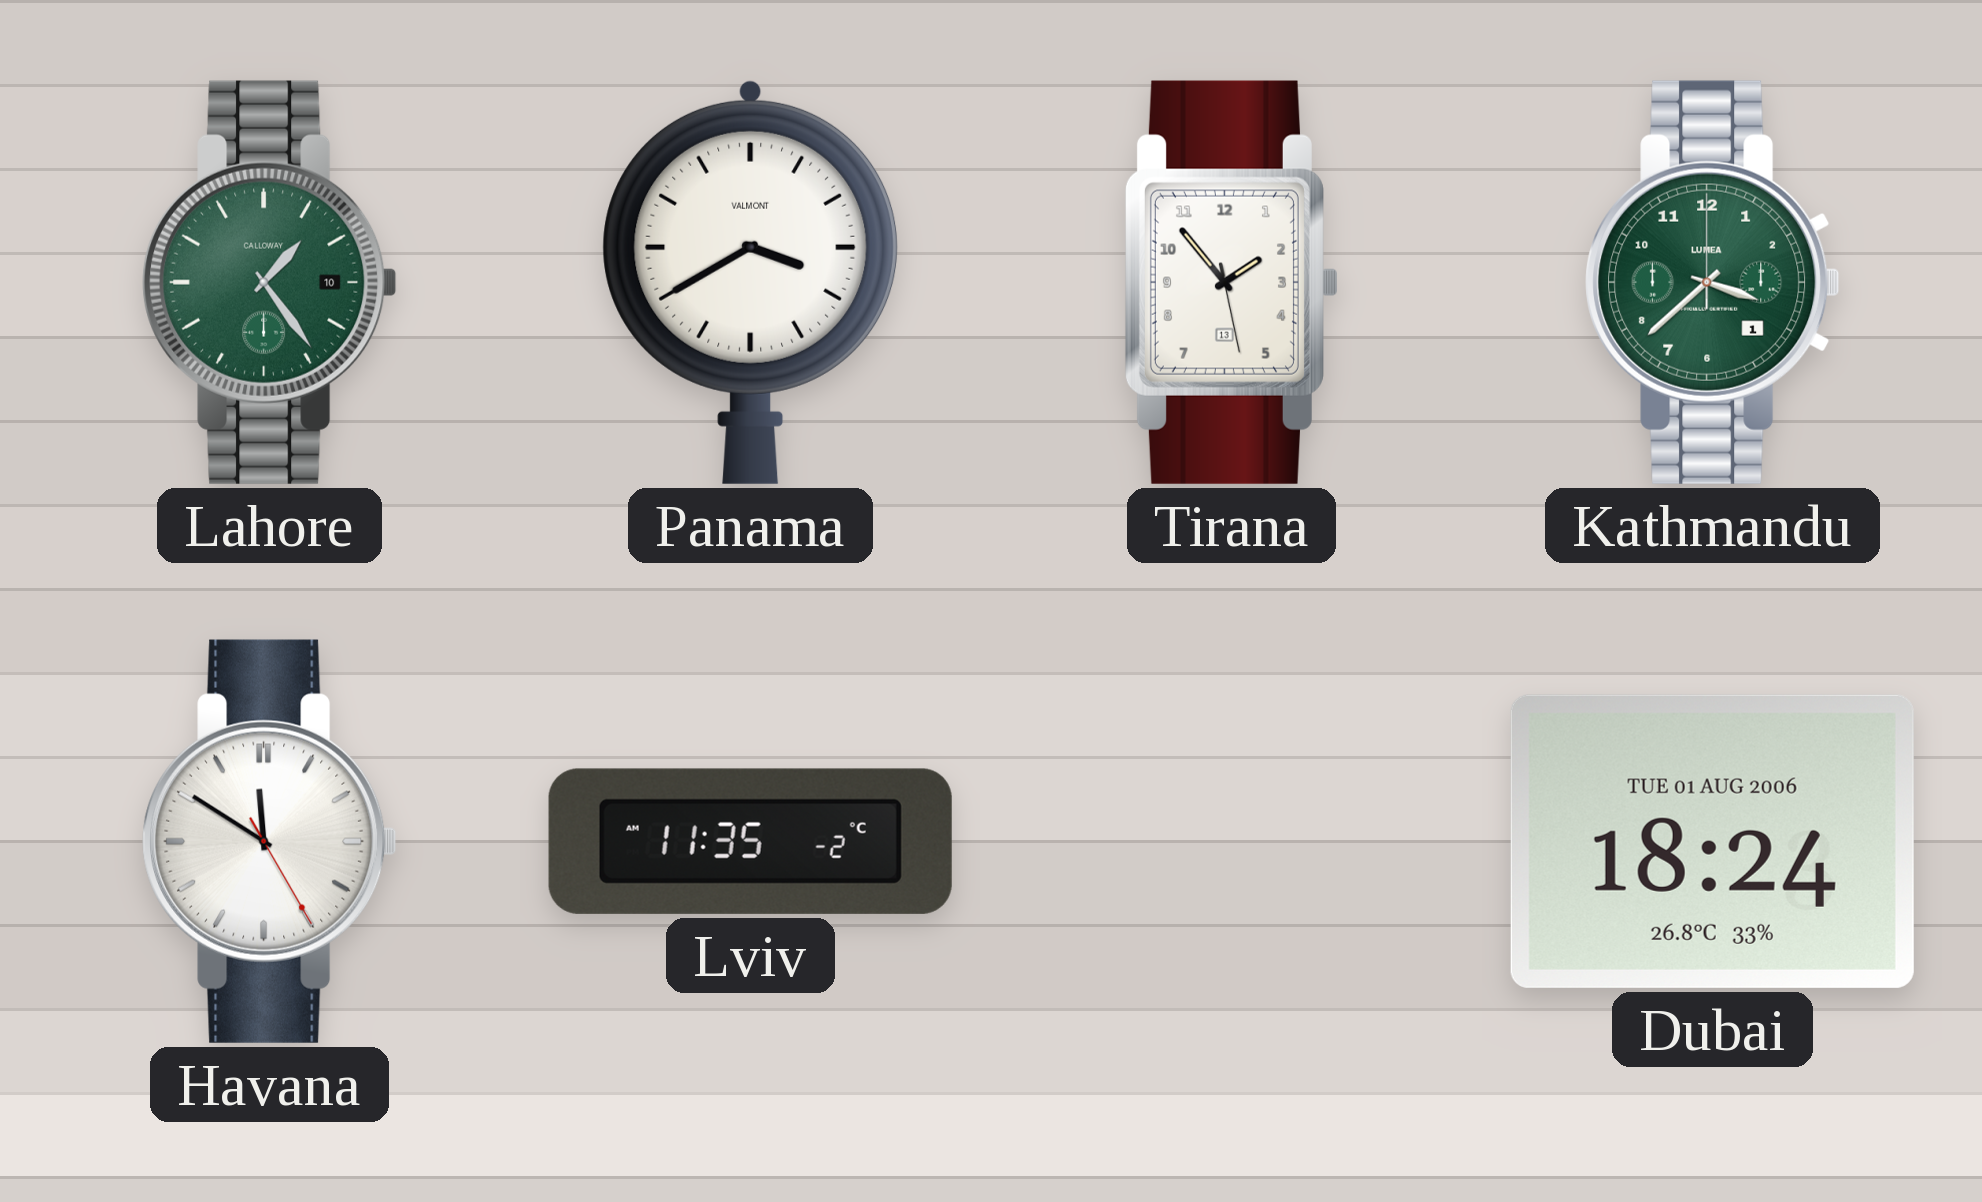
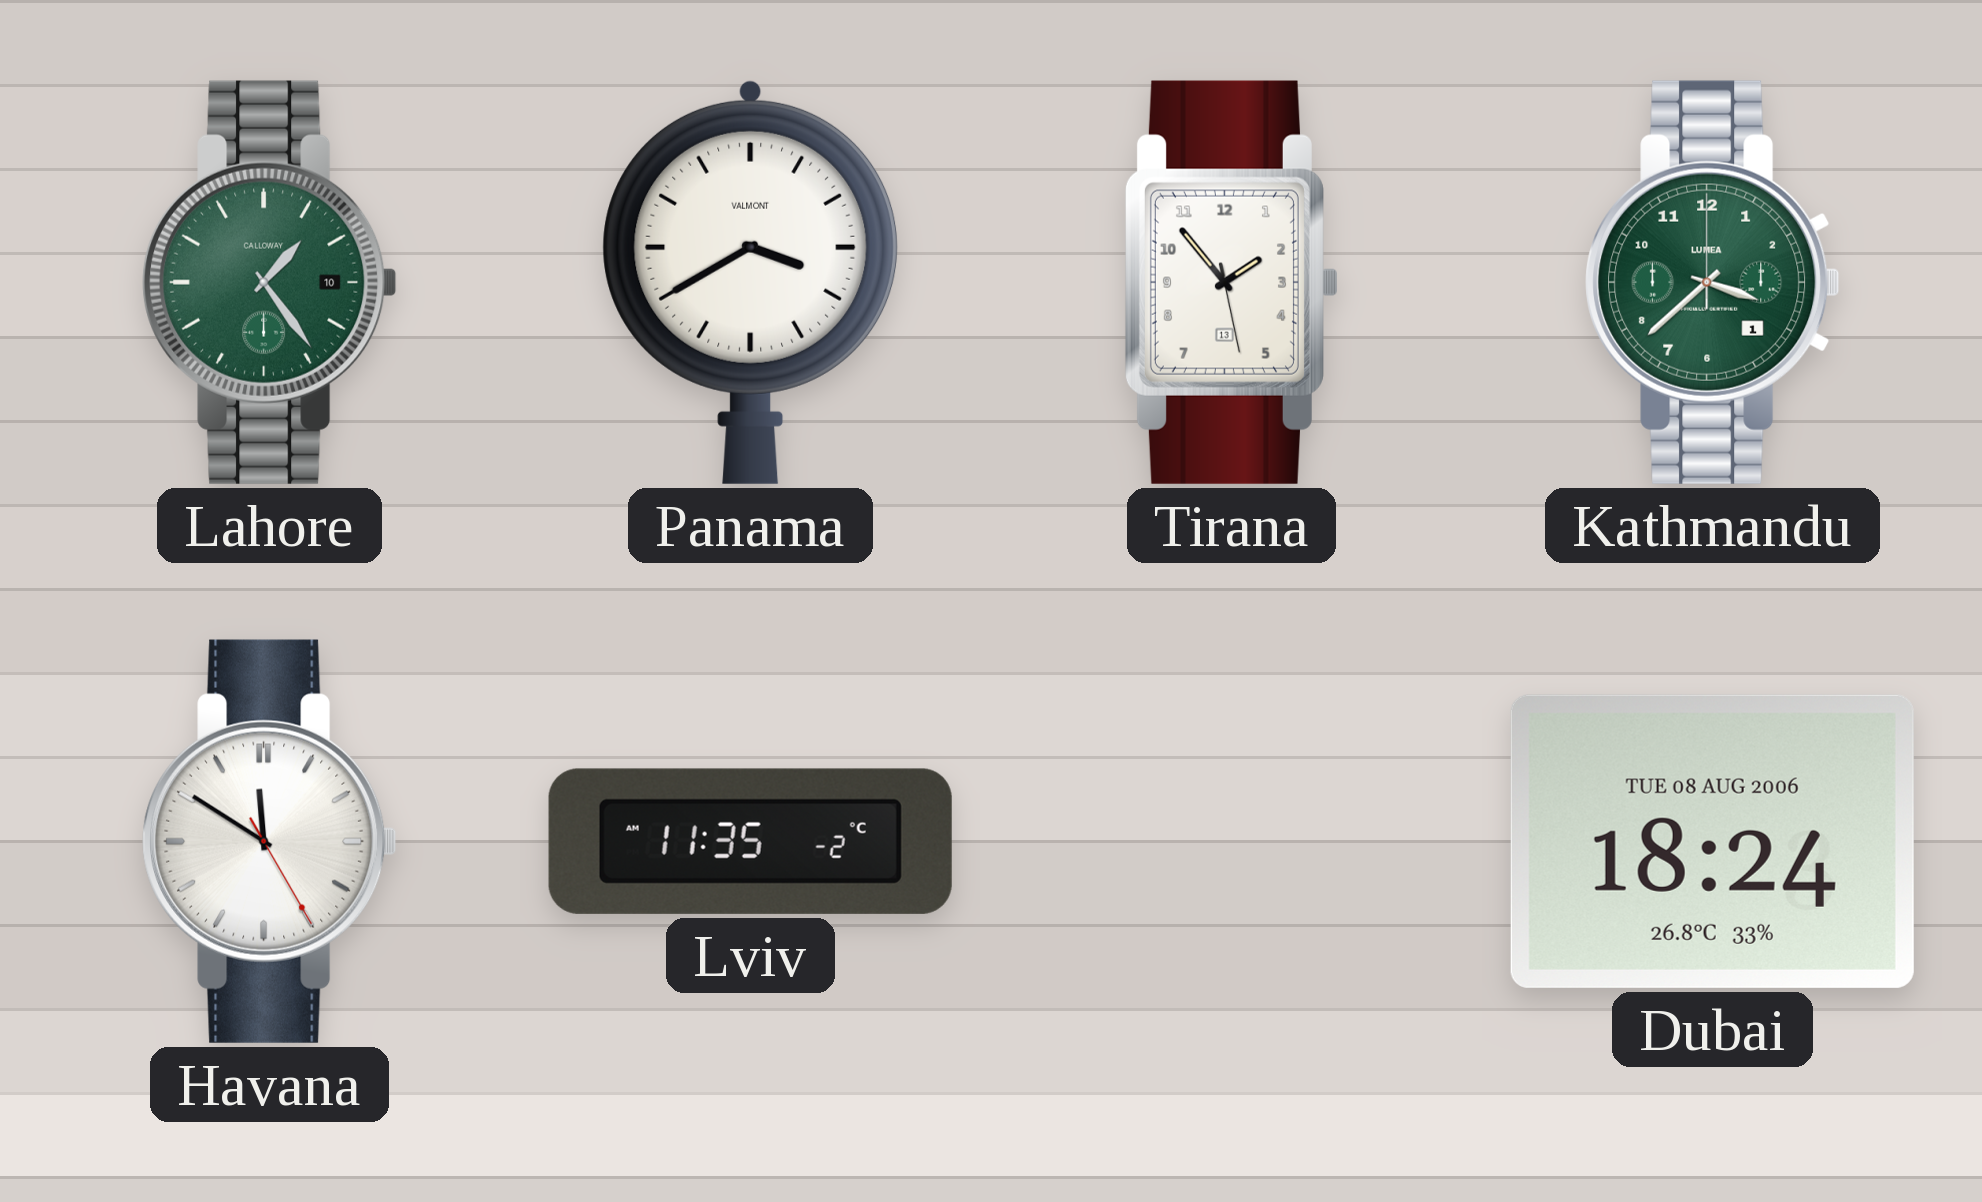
Dubai date: TUE 01 AUG 2006 -> TUE 08 AUG 2006
